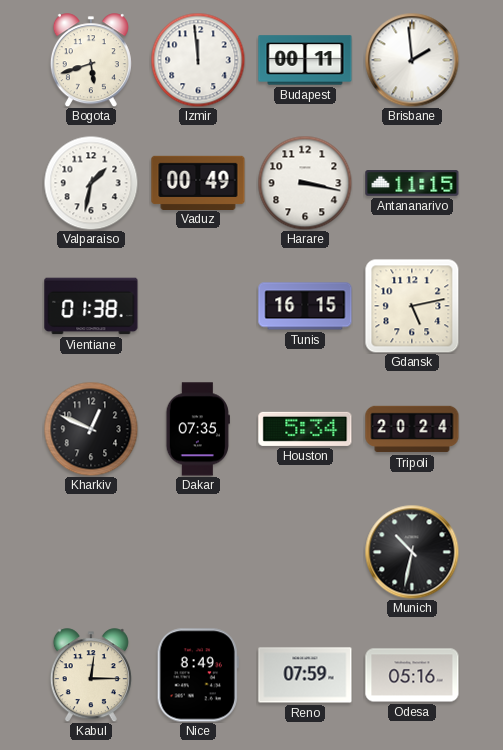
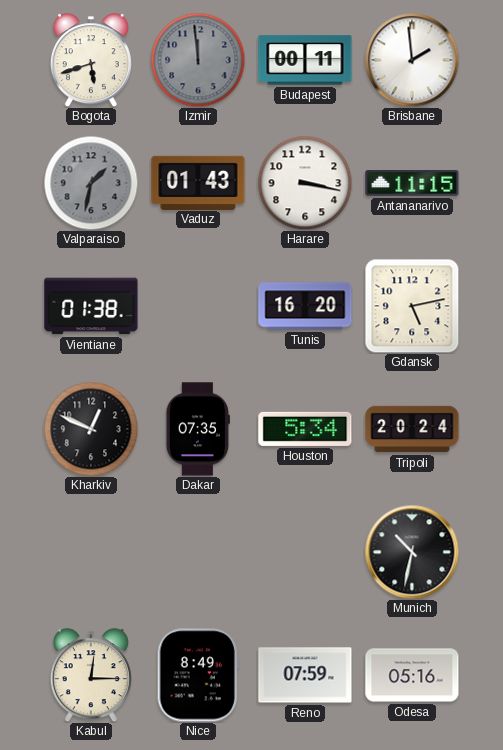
Izmir dial: white -> grey
Valparaiso dial: white -> grey
Vaduz: 00:49 -> 01:43
Tunis: 16:15 -> 16:20
